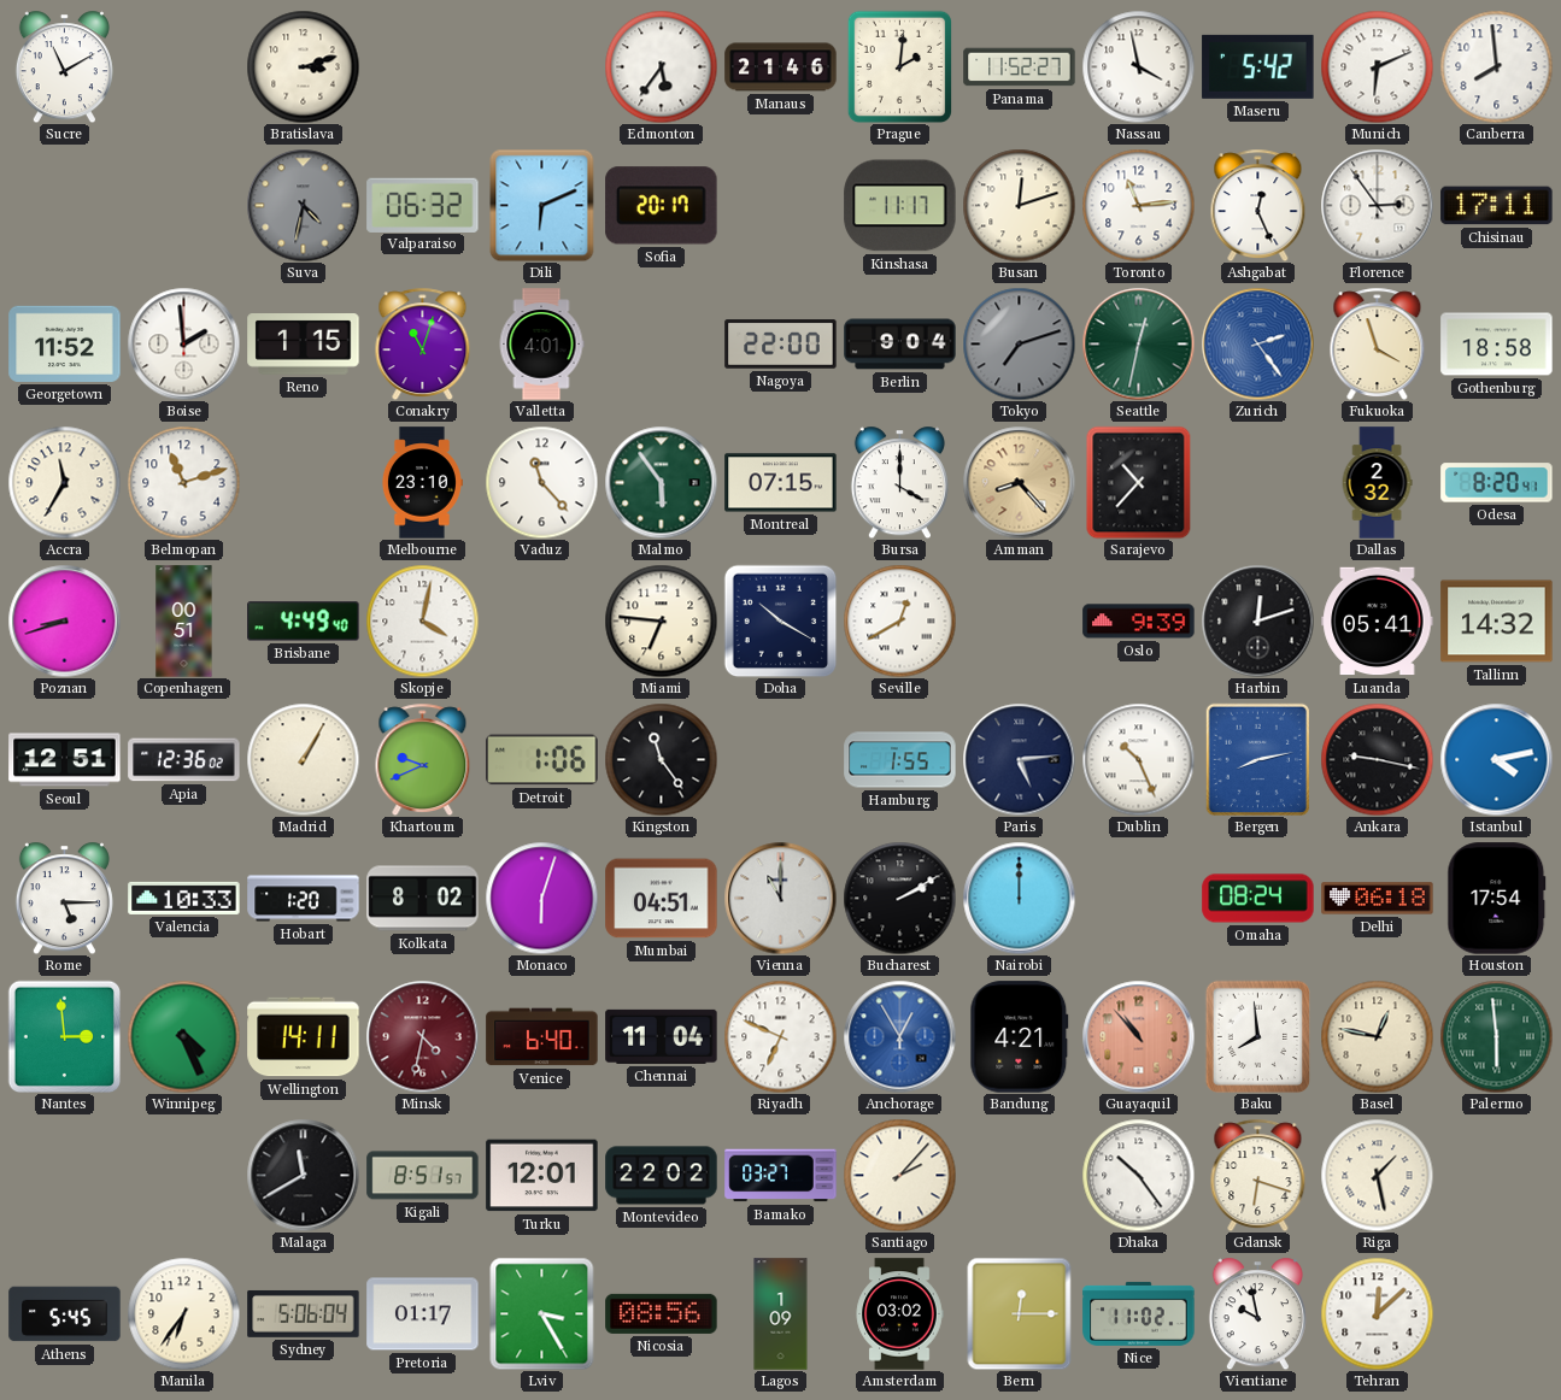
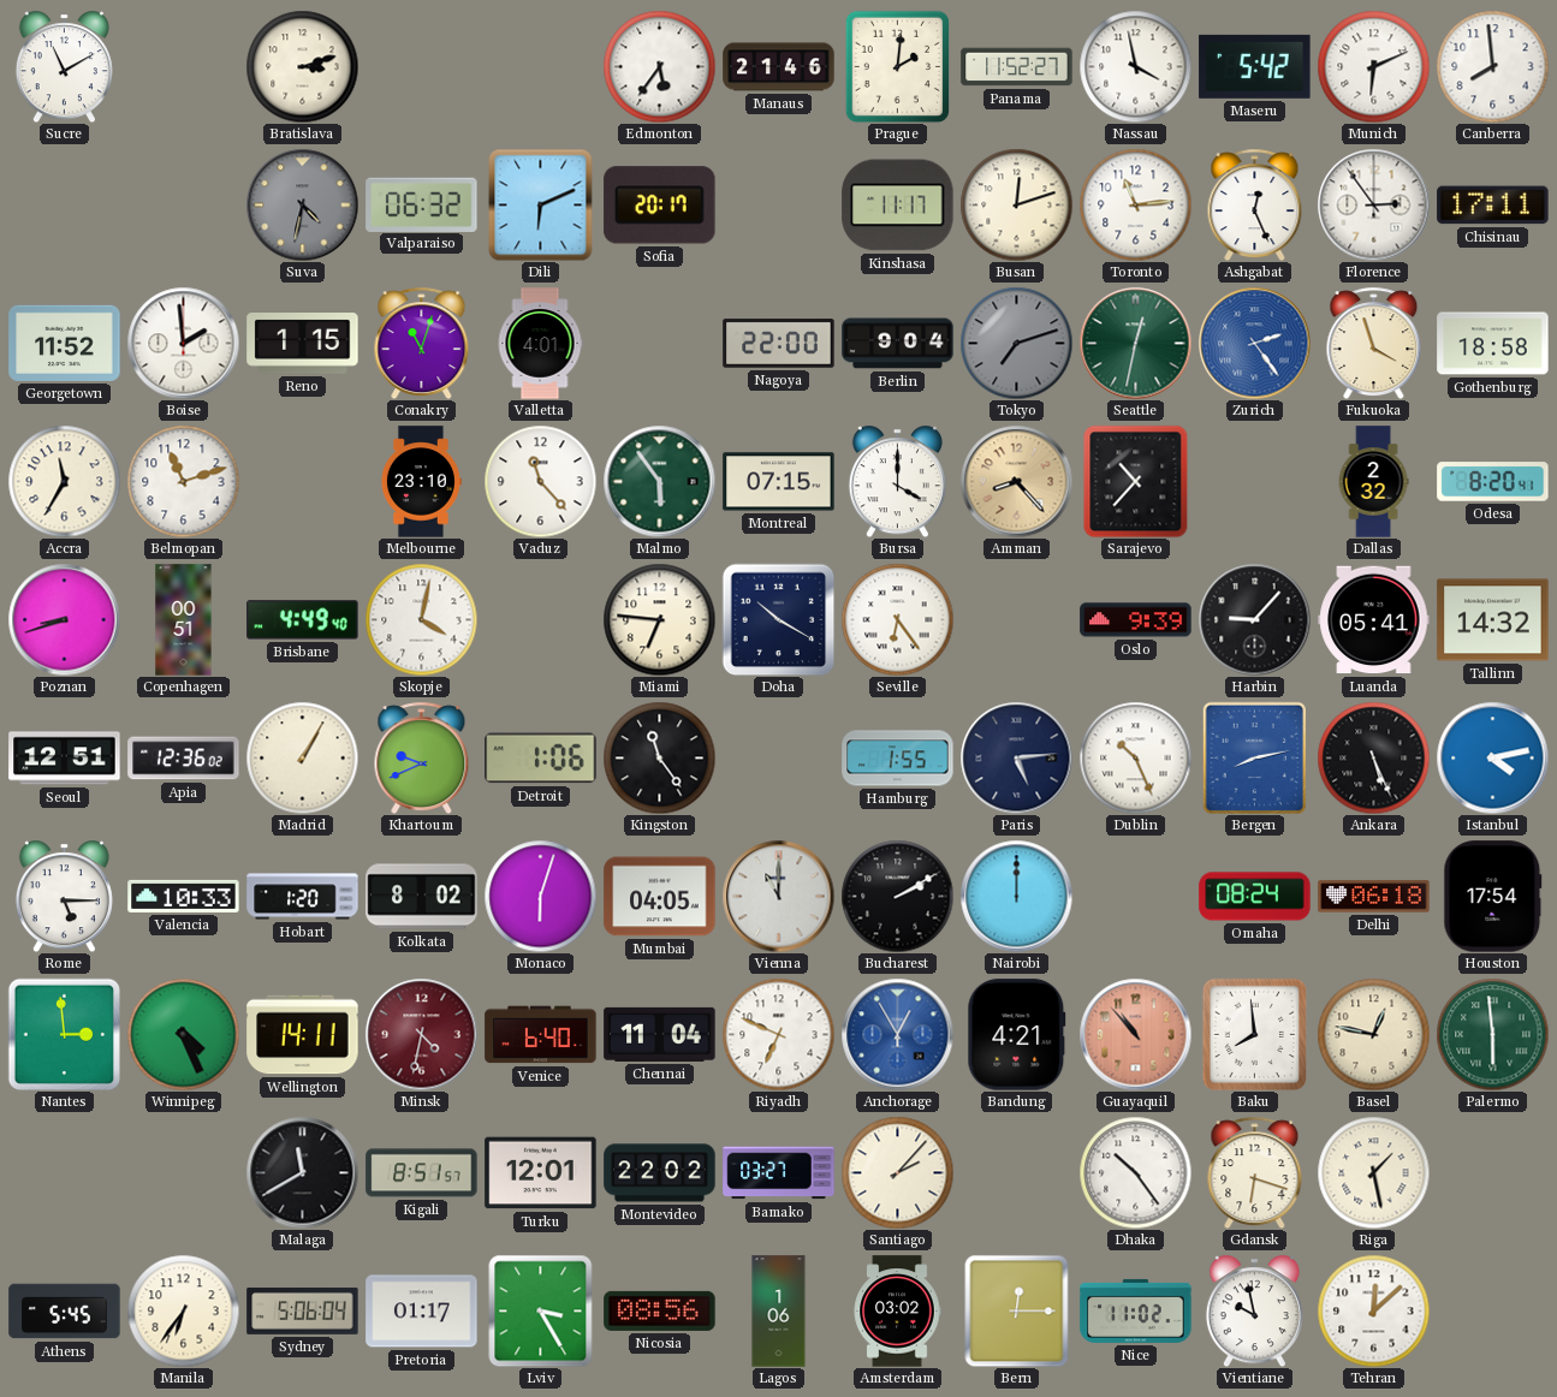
Seville: 12:40 -> 6:24
Harbin: 12:12 -> 9:07
Ankara: 9:17 -> 5:26
Mumbai: 04:51 -> 04:05
Lagos: 1:09 -> 1:06
